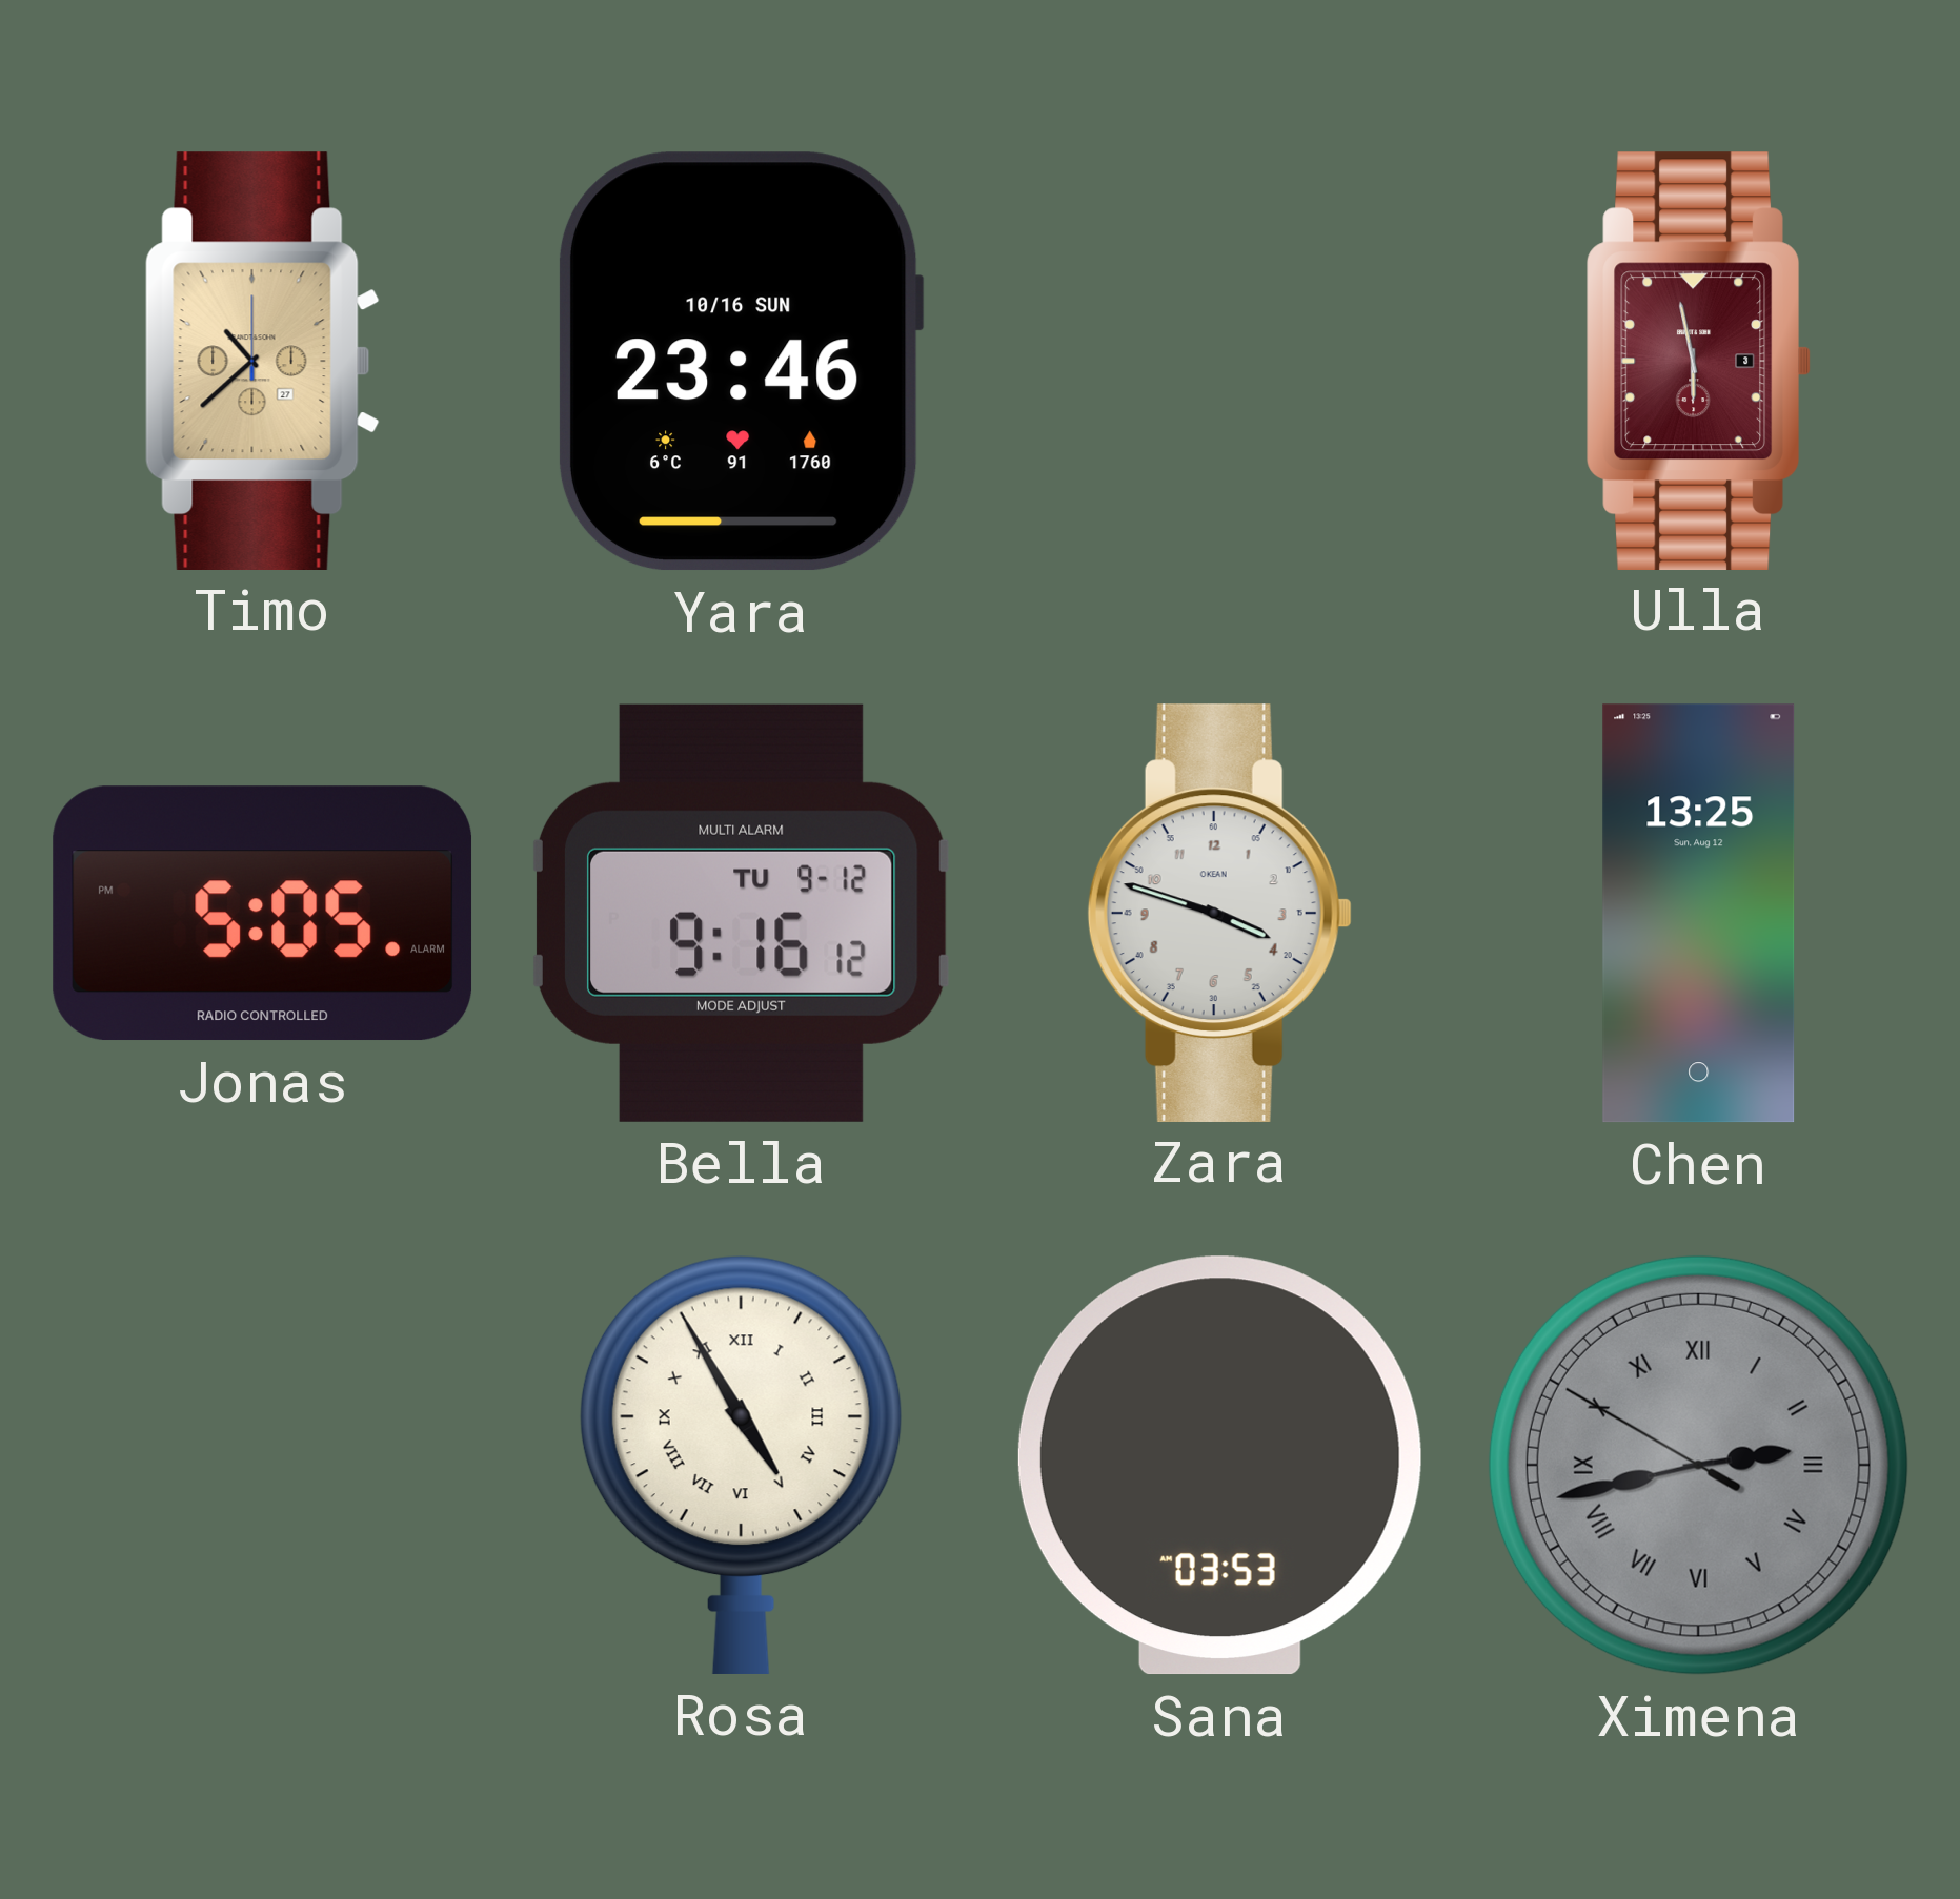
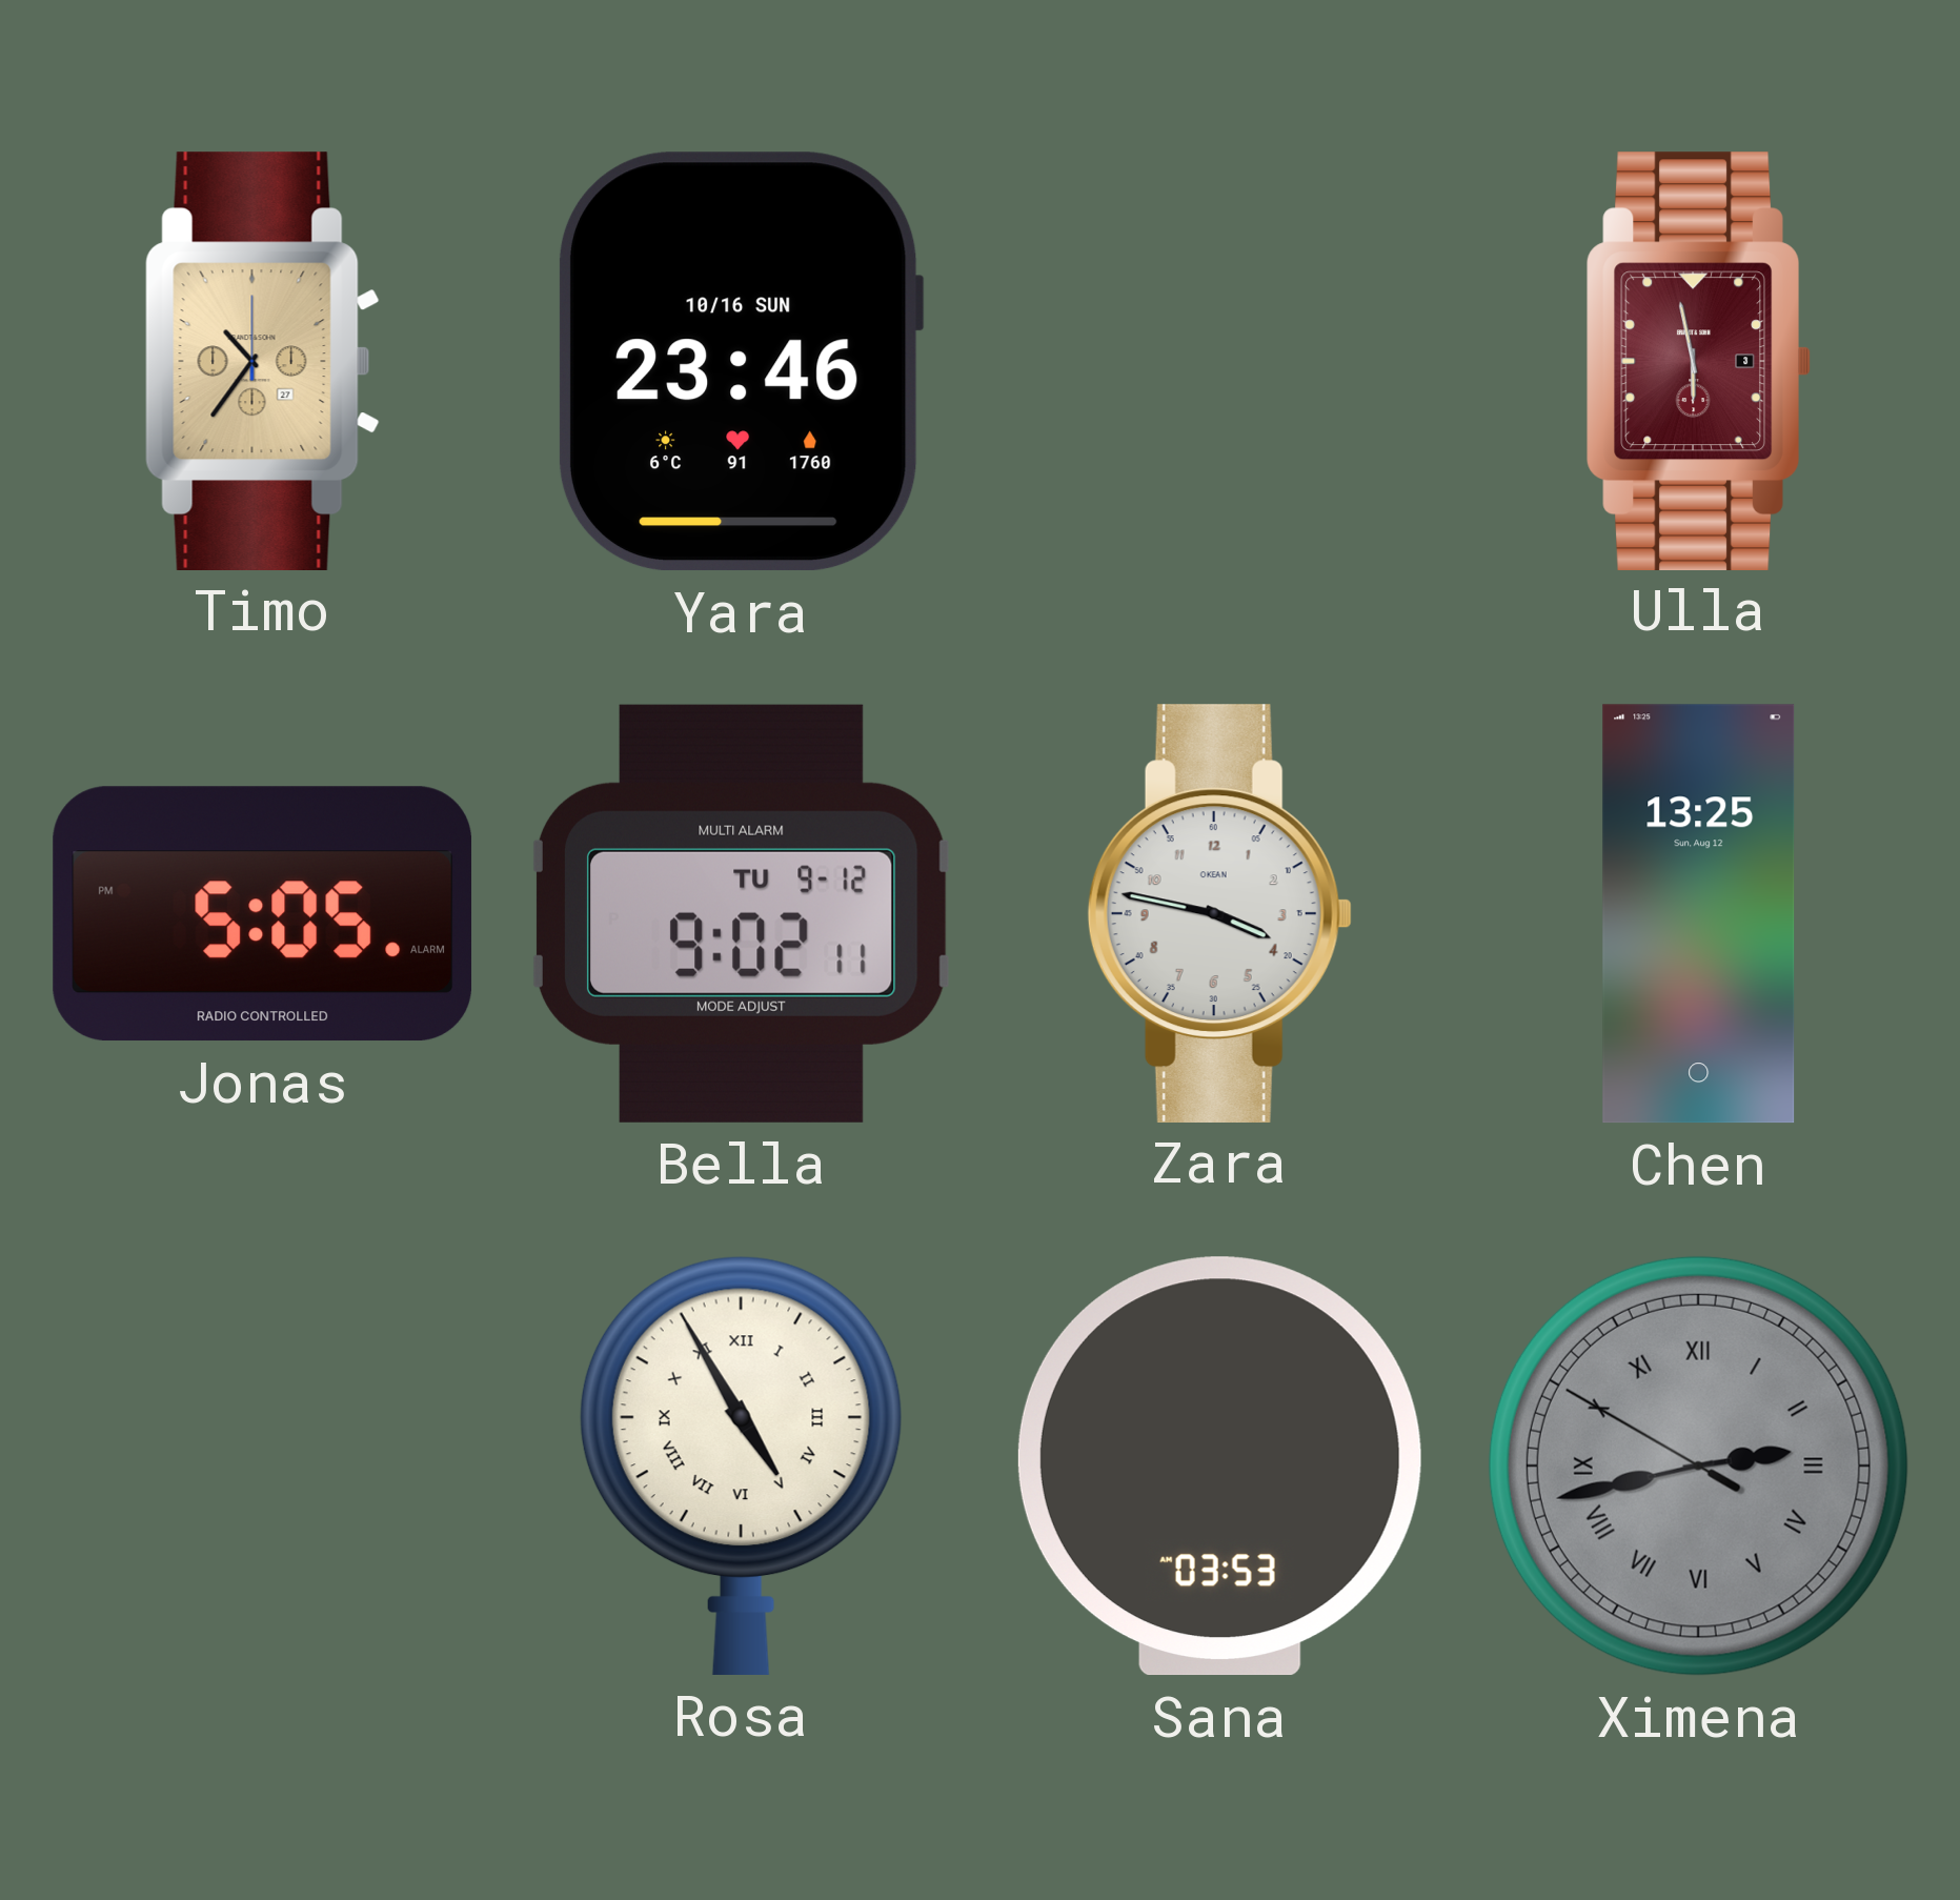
Timo: 10:38 -> 10:36
Bella: 9:16 -> 9:02
Zara: 3:48 -> 3:47
